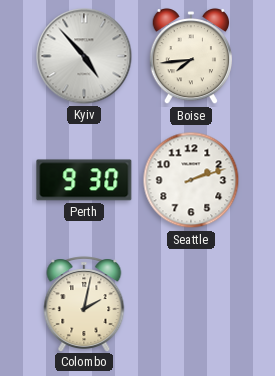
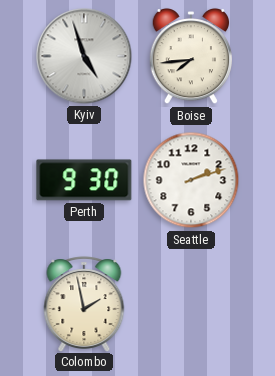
Kyiv: 4:53 -> 4:57
Colombo: 2:02 -> 1:58
